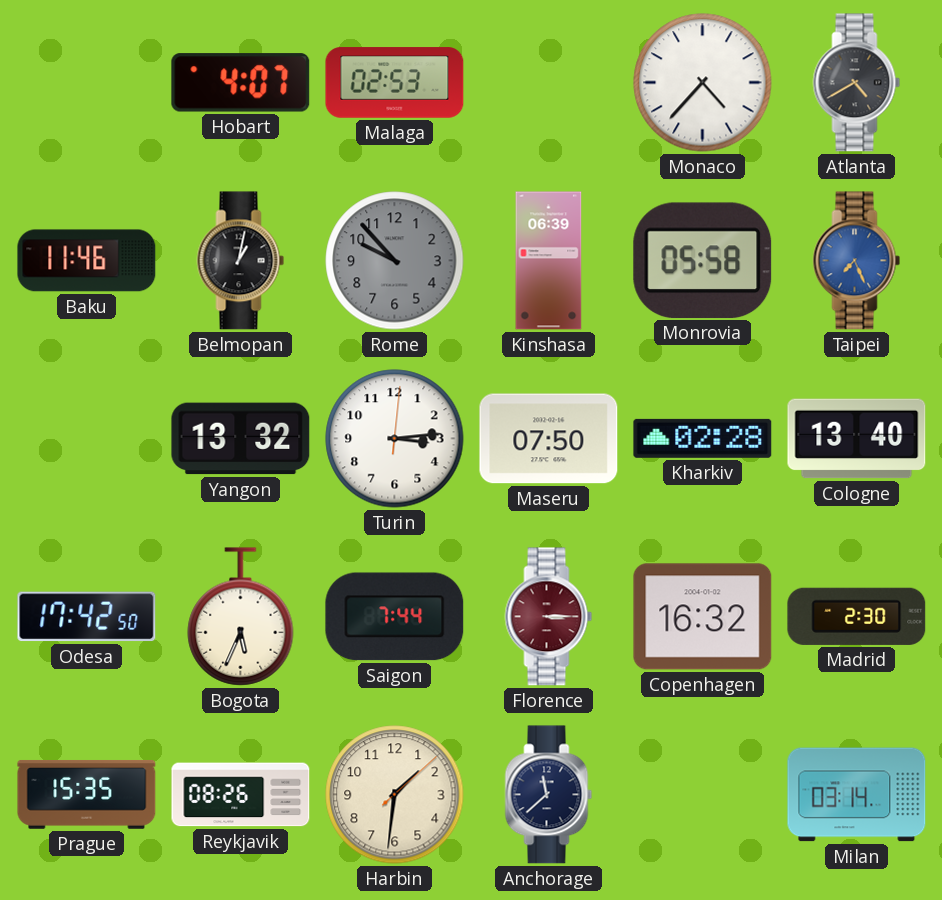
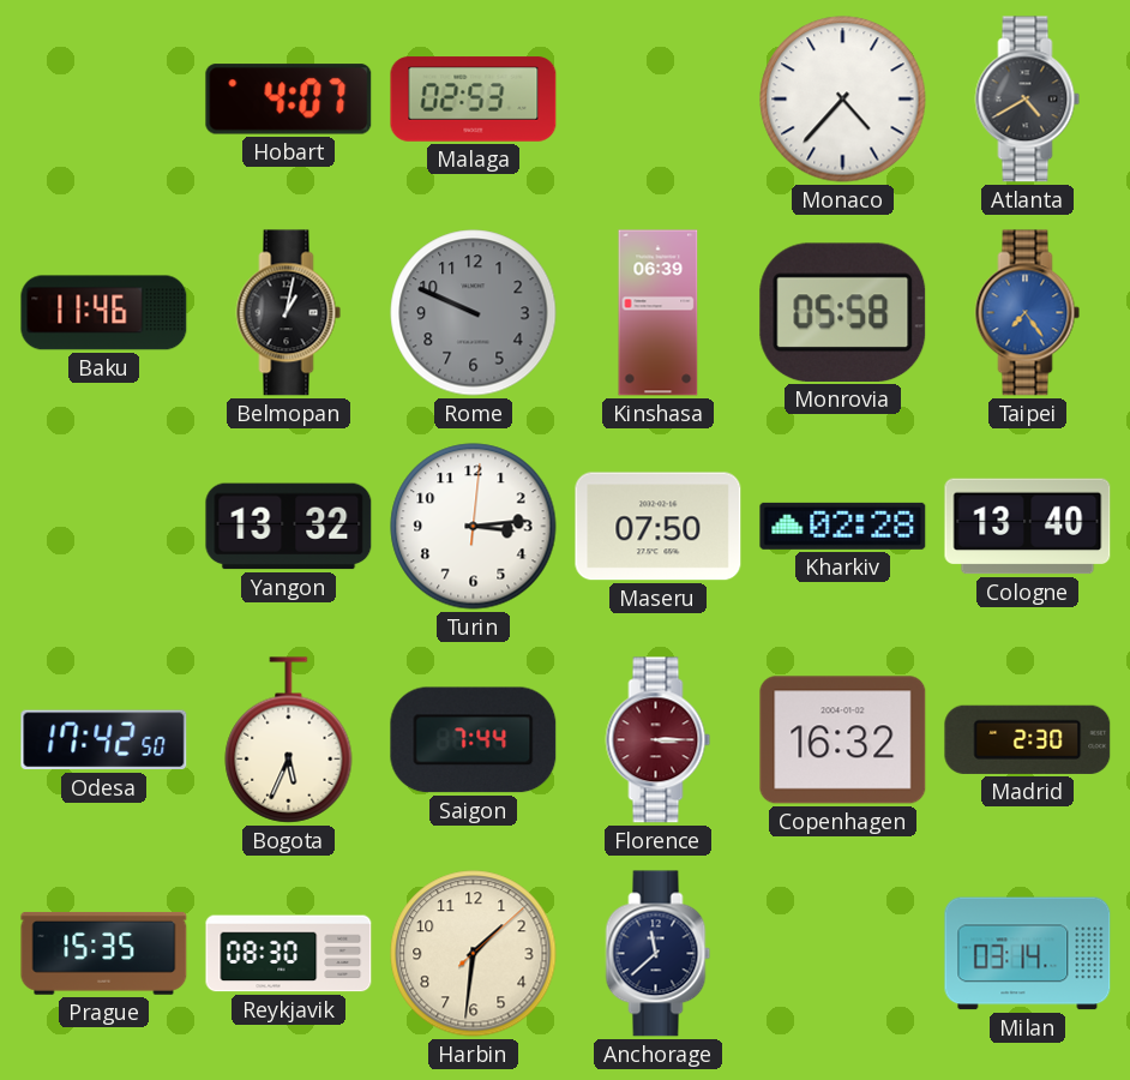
Rome: 9:53 -> 9:49
Taipei: 7:26 -> 7:24
Reykjavik: 08:26 -> 08:30
